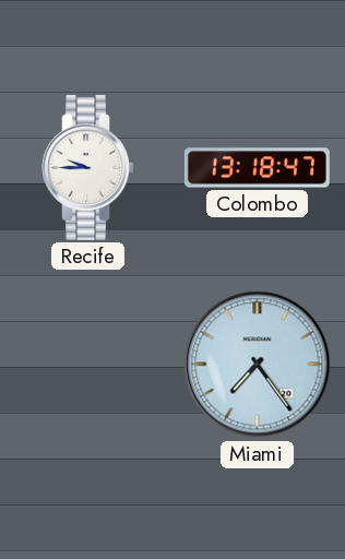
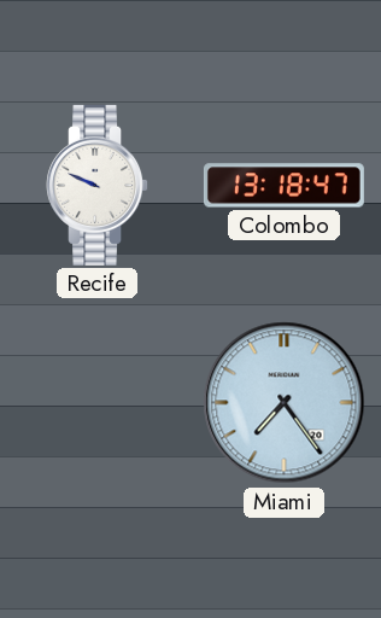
Recife: 9:45 -> 9:49
